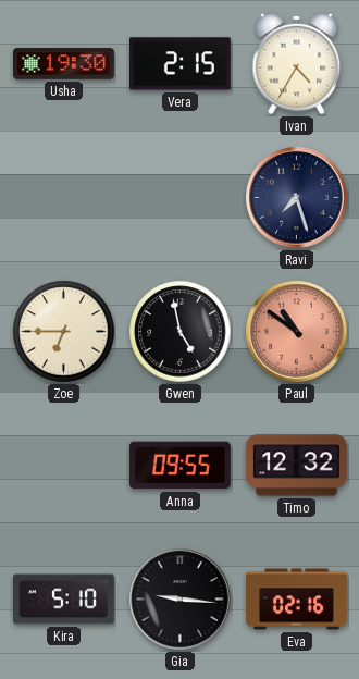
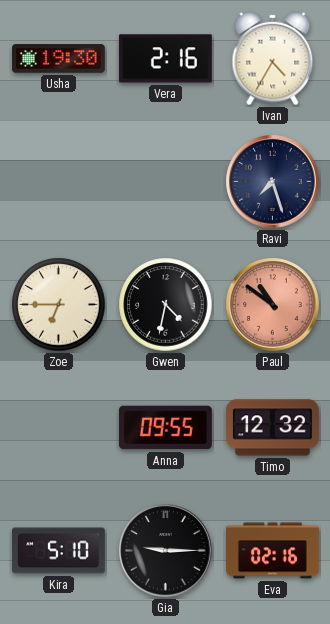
Vera: 2:15 -> 2:16
Gwen: 4:58 -> 4:32
Gia: 9:16 -> 9:15
